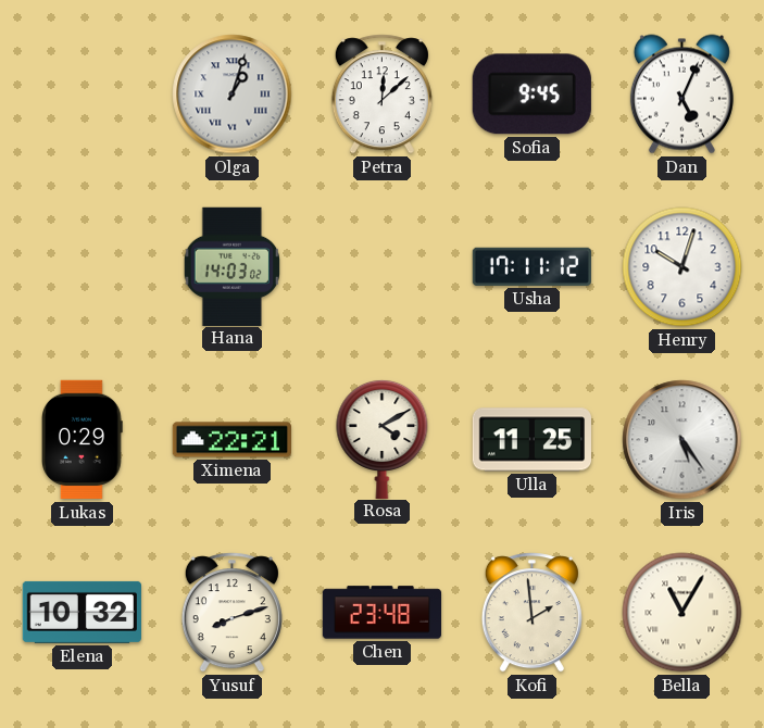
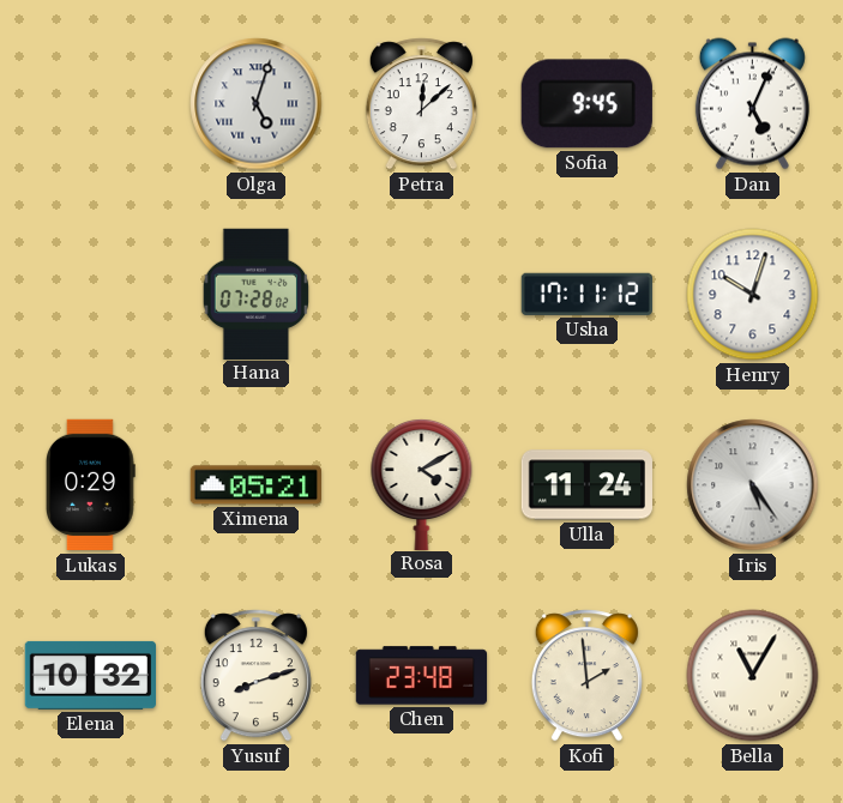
Olga: 1:03 -> 5:03
Hana: 14:03 -> 07:28
Ximena: 22:21 -> 05:21
Ulla: 11:25 -> 11:24
